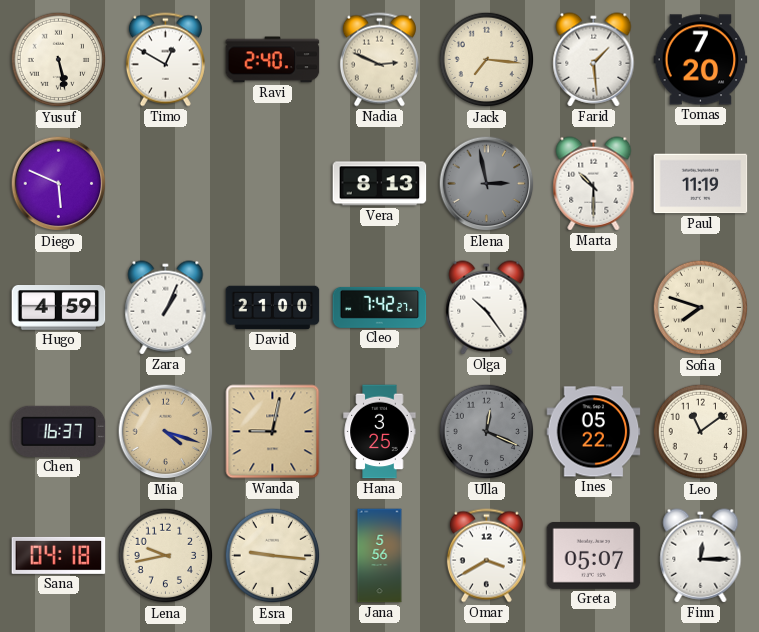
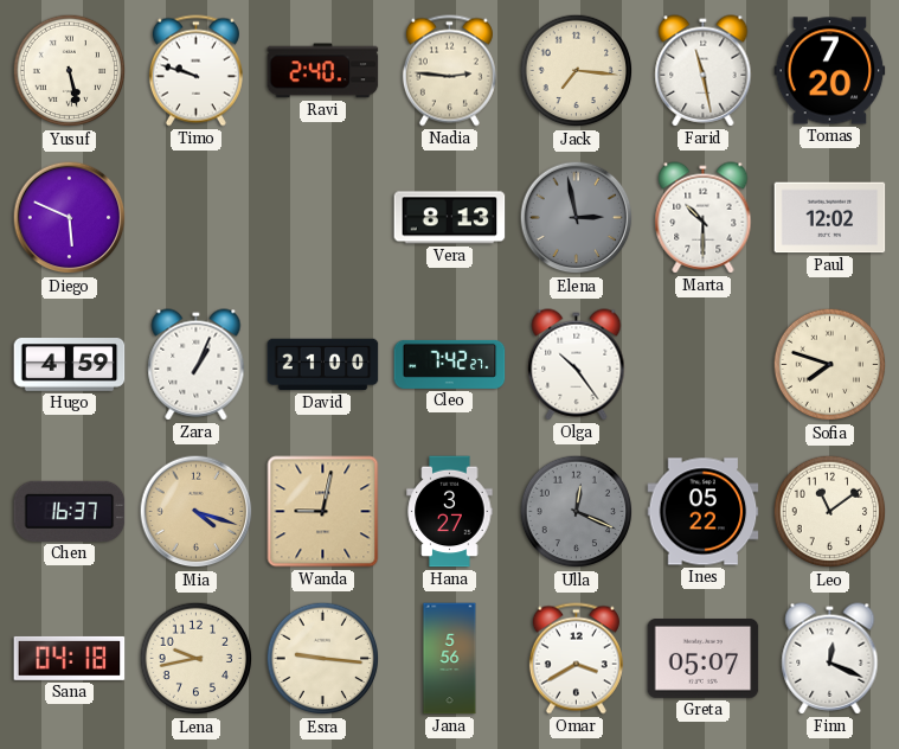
Timo: 12:50 -> 9:48
Nadia: 2:49 -> 2:46
Farid: 1:29 -> 11:28
Paul: 11:19 -> 12:02
Hana: 3:25 -> 3:27
Finn: 12:15 -> 12:19
